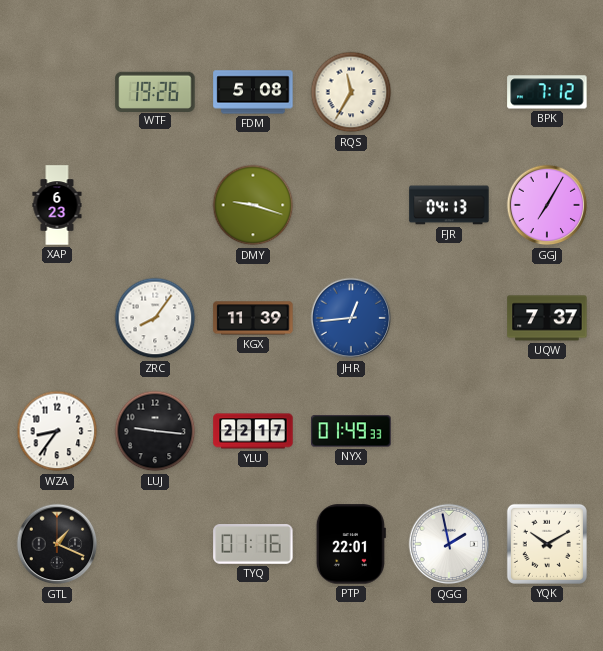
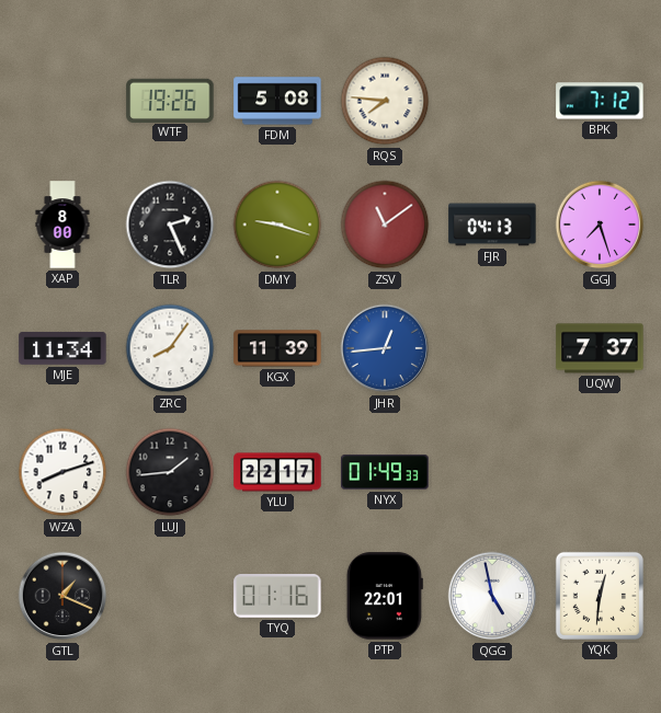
RQS: 11:35 -> 7:46
XAP: 6:23 -> 8:00
TLR: none -> 2:26
ZSV: none -> 11:09
GGJ: 7:05 -> 7:27
MJE: none -> 11:34
WZA: 8:36 -> 8:12
LUJ: 9:16 -> 1:44
QGG: 1:58 -> 4:58
YQK: 10:10 -> 12:31
